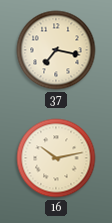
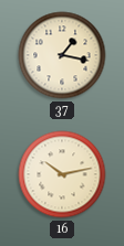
37: 7:17 -> 1:17
